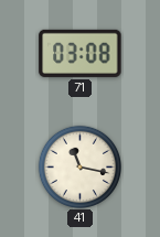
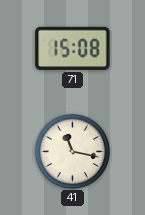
71: 03:08 -> 15:08
